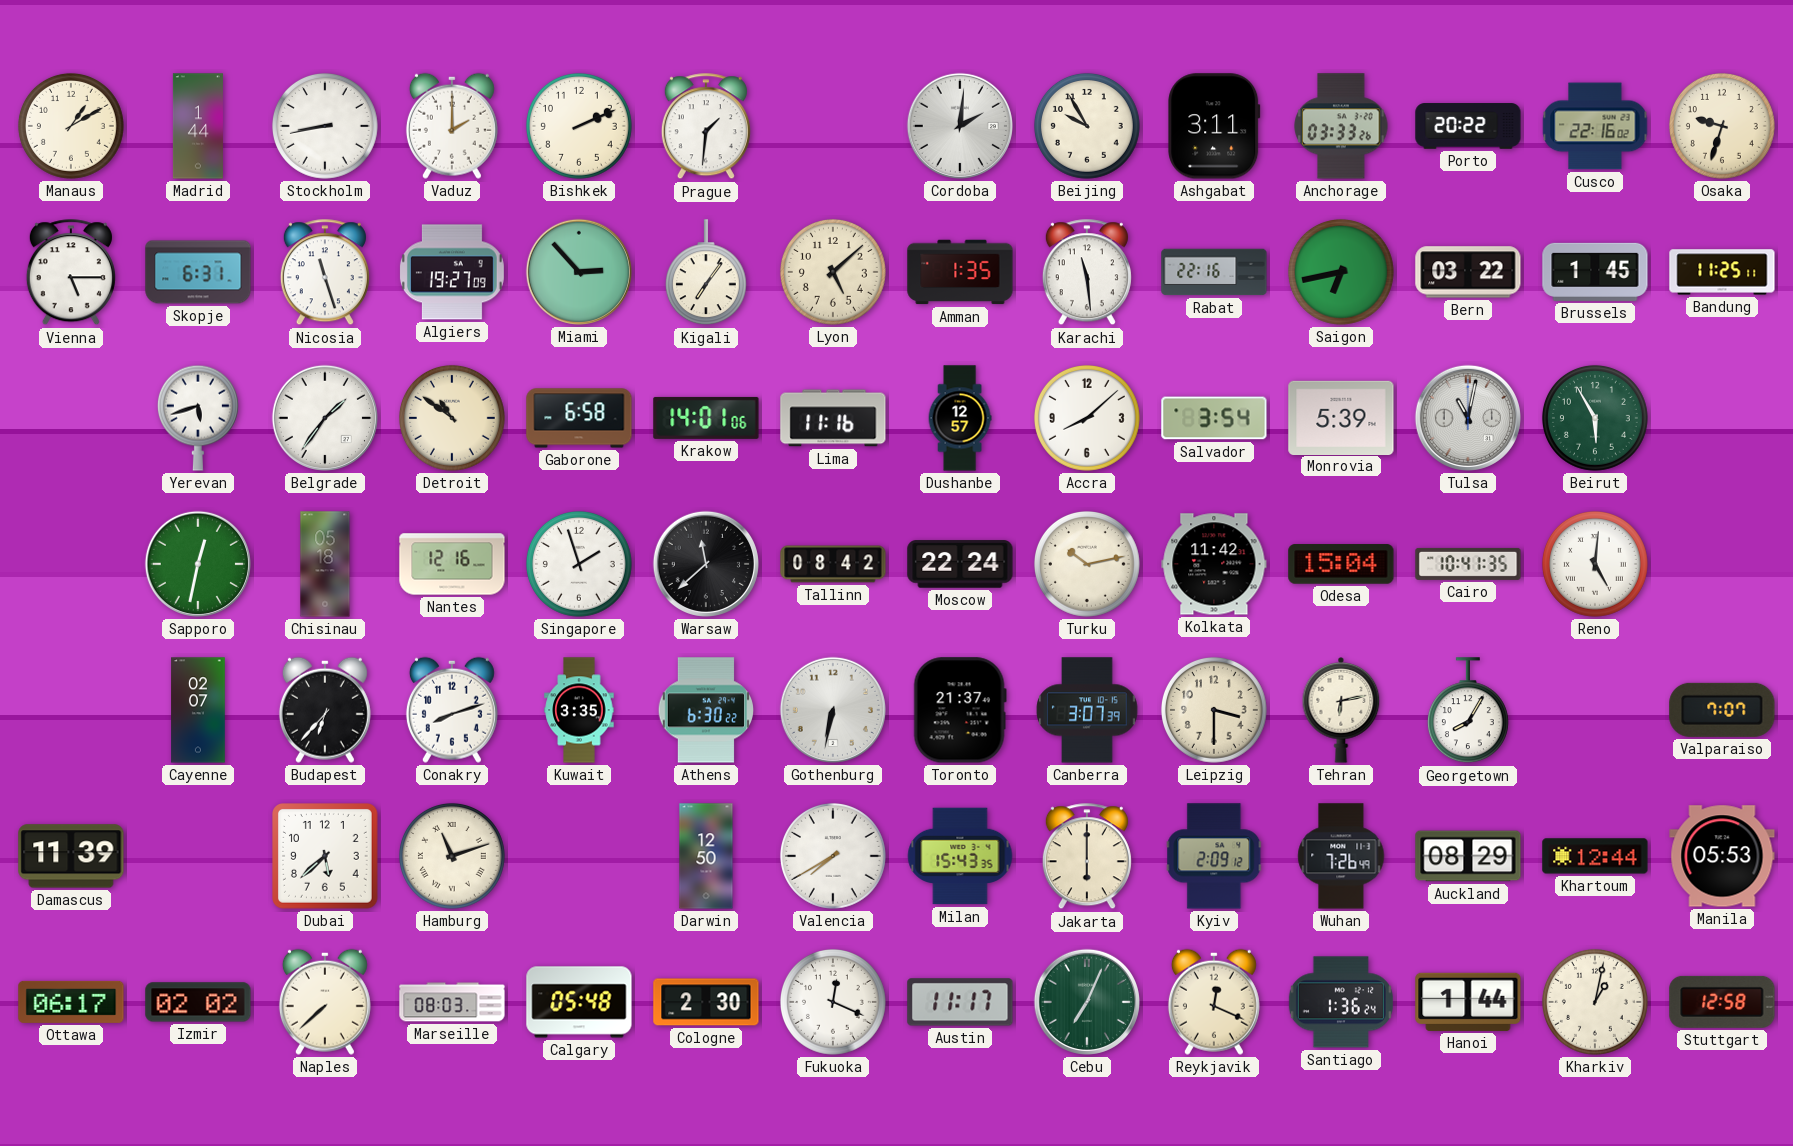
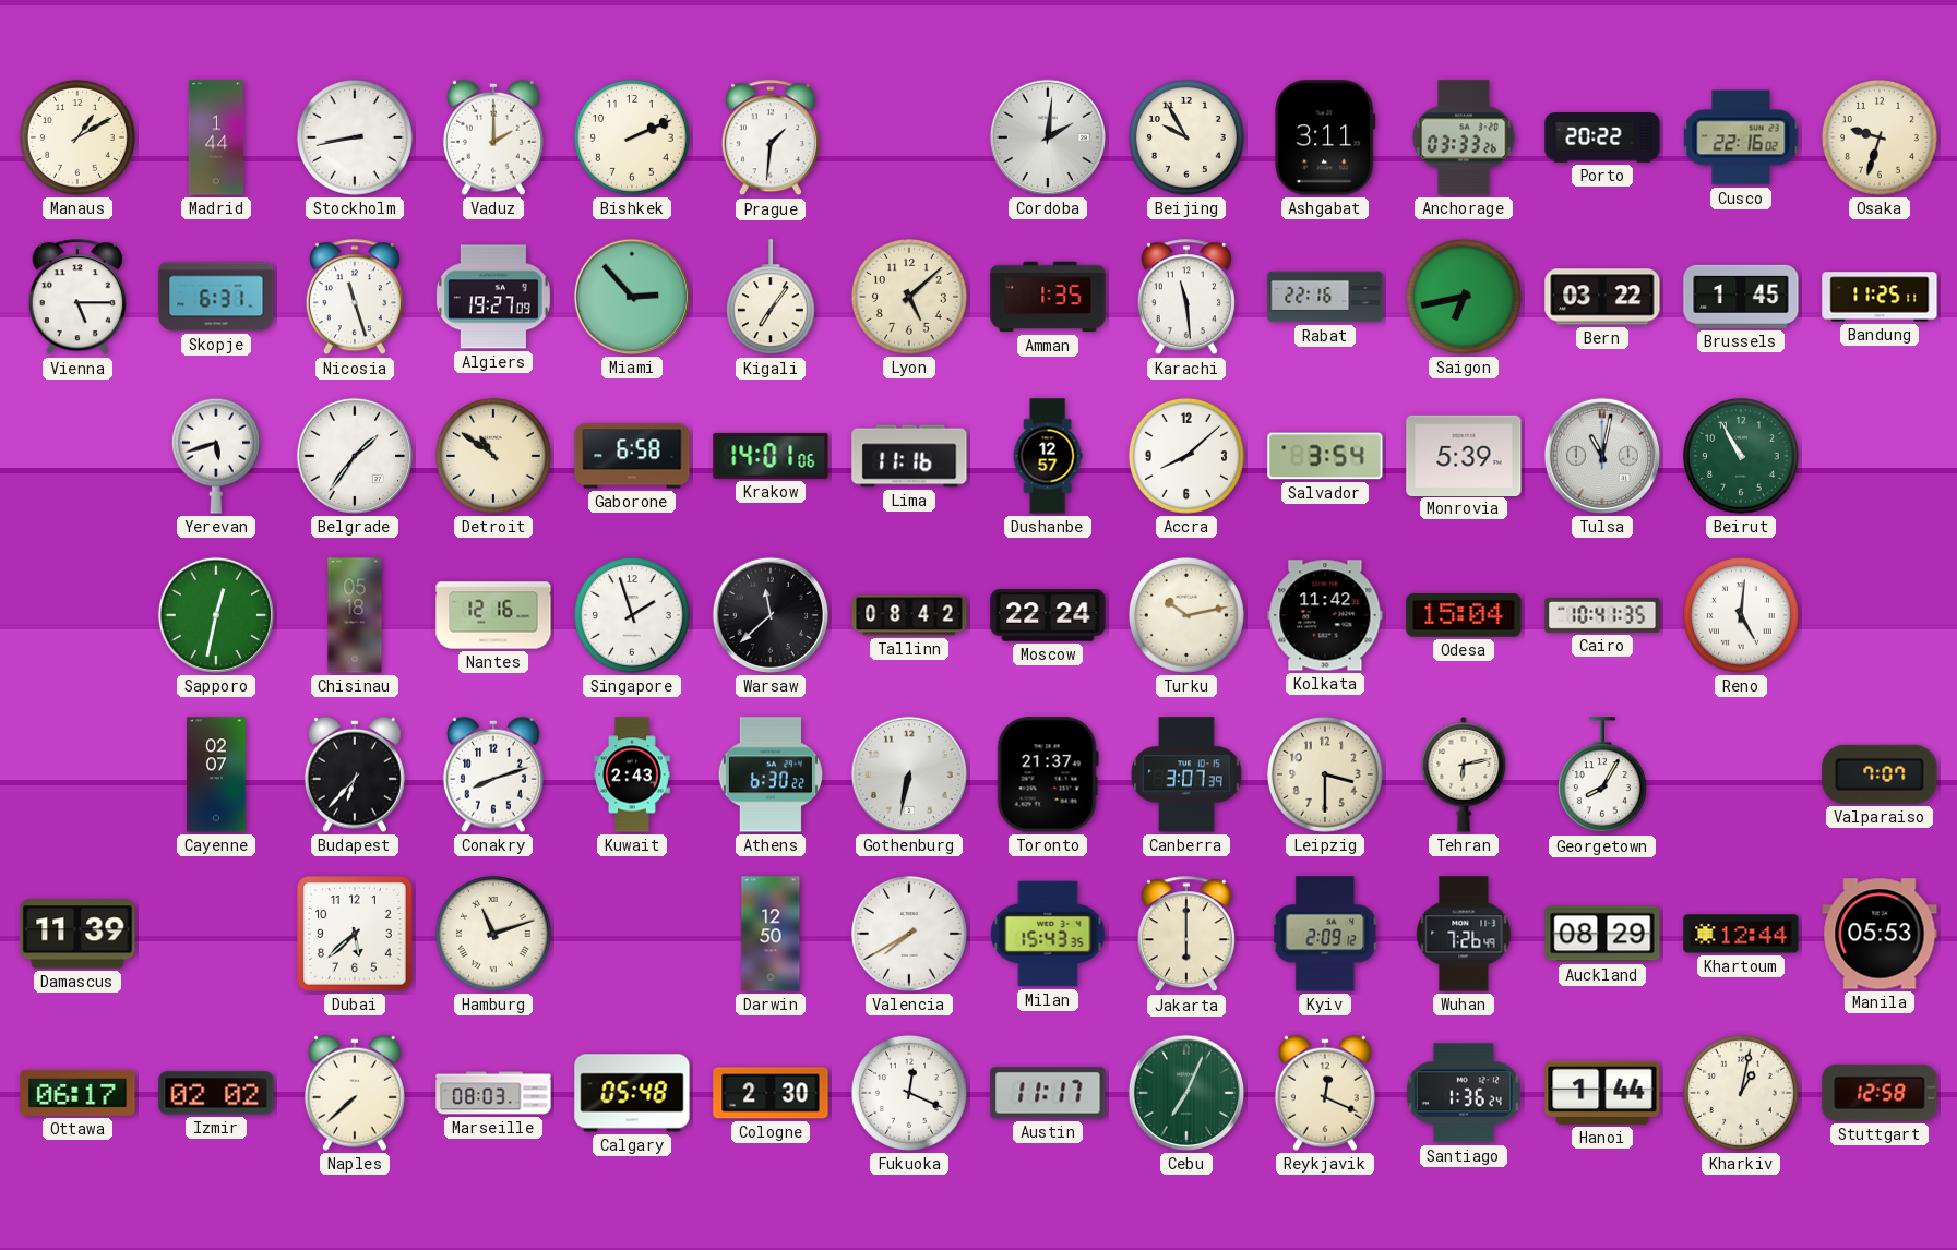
Beirut: 5:55 -> 10:55
Kuwait: 3:35 -> 2:43
